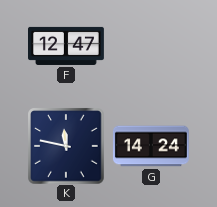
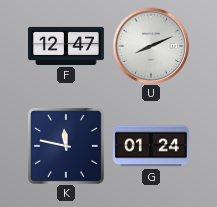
U: none -> 8:11
G: 14:24 -> 01:24
